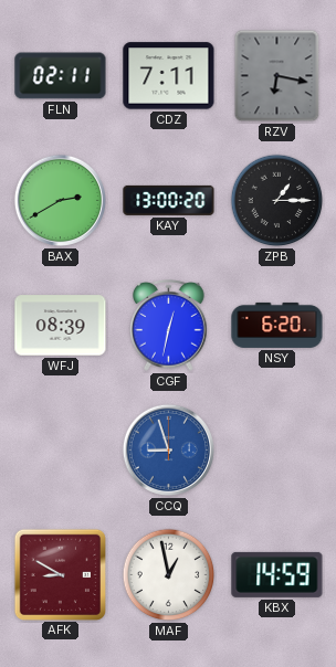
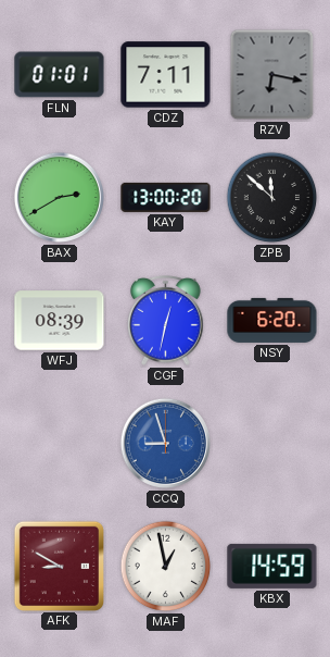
FLN: 02:11 -> 01:01
ZPB: 1:15 -> 11:52
